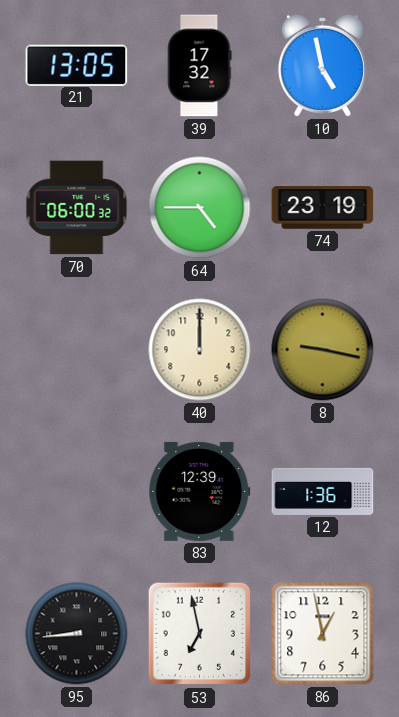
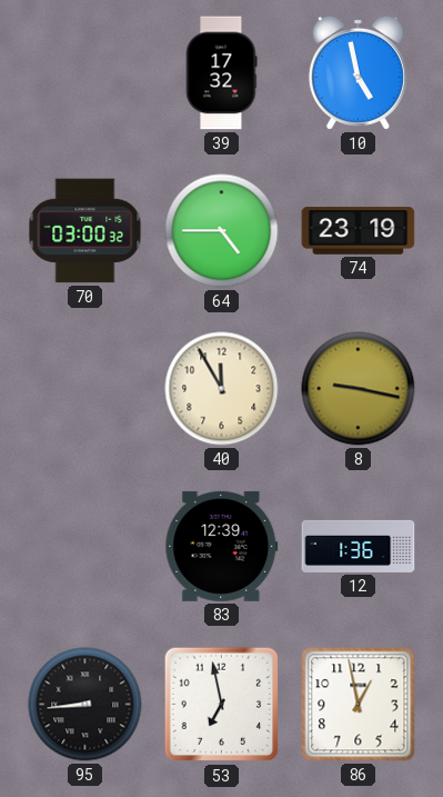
21: 13:05 -> none
70: 06:00 -> 03:00
40: 12:00 -> 11:55
